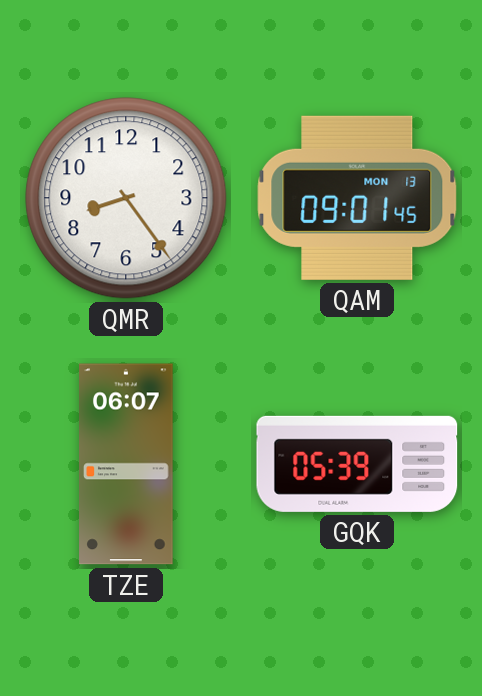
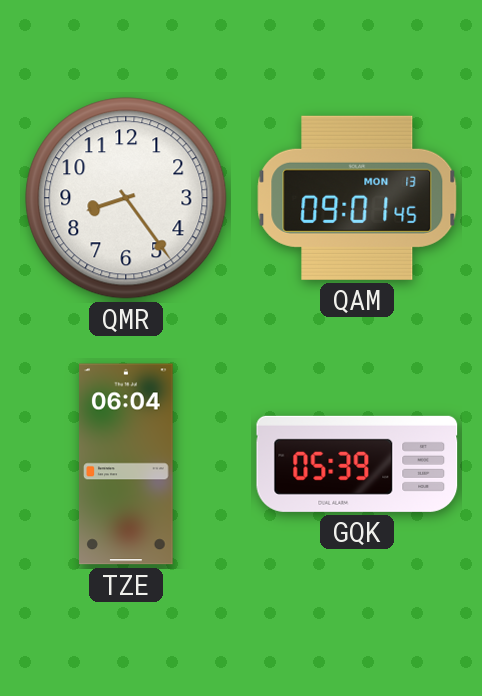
TZE: 06:07 -> 06:04
